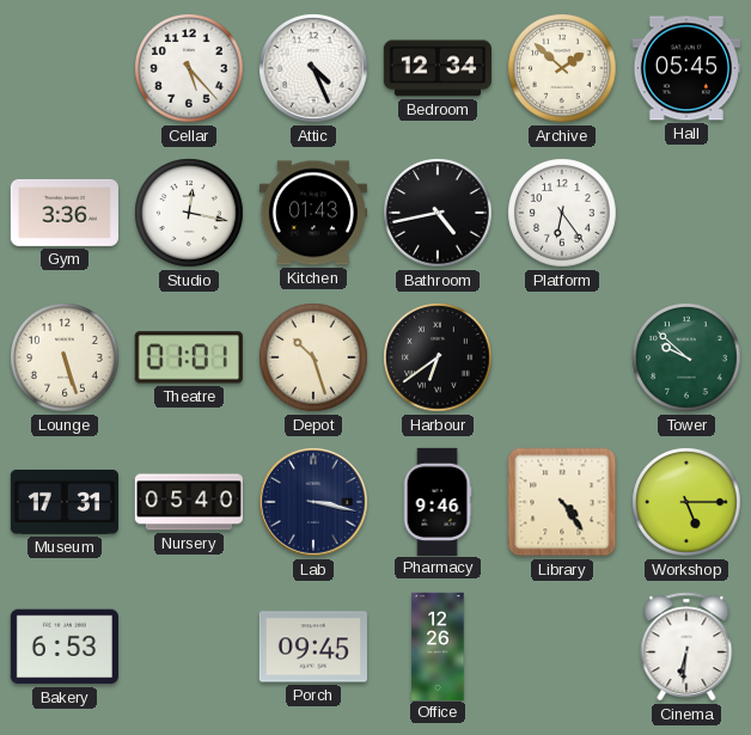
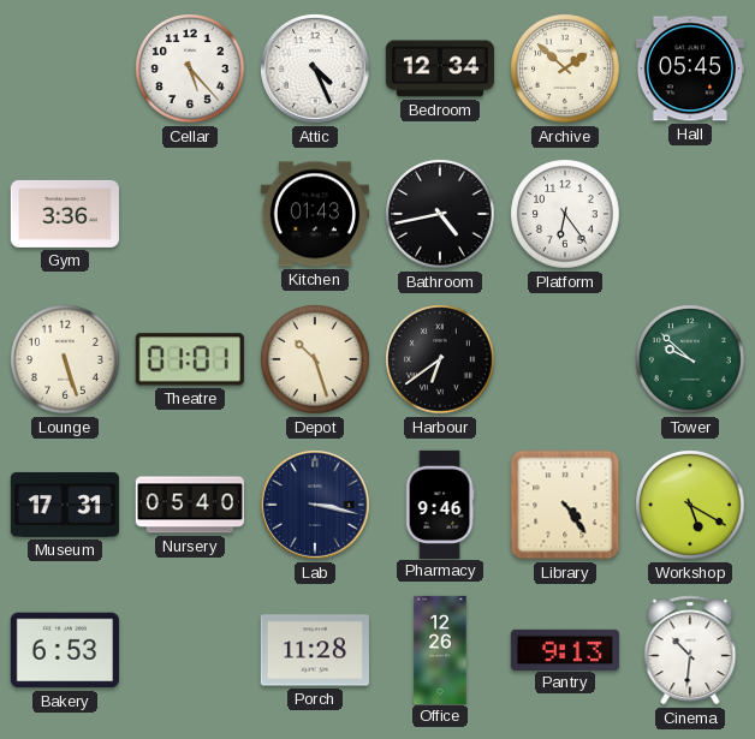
Studio: 12:17 -> none
Workshop: 5:15 -> 5:20
Porch: 09:45 -> 11:28
Pantry: none -> 9:13
Cinema: 6:31 -> 10:31
